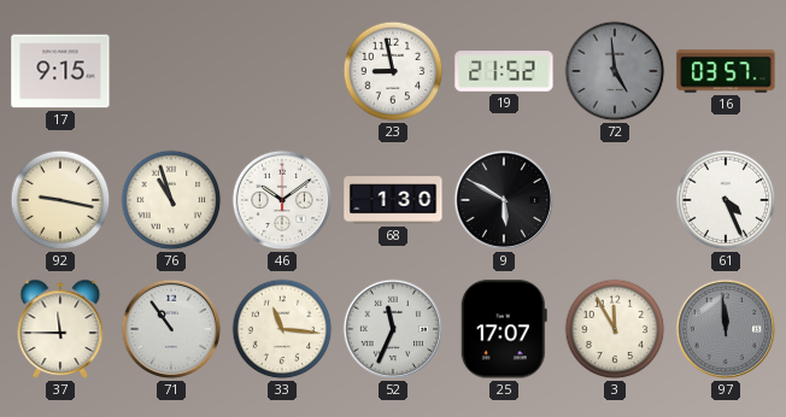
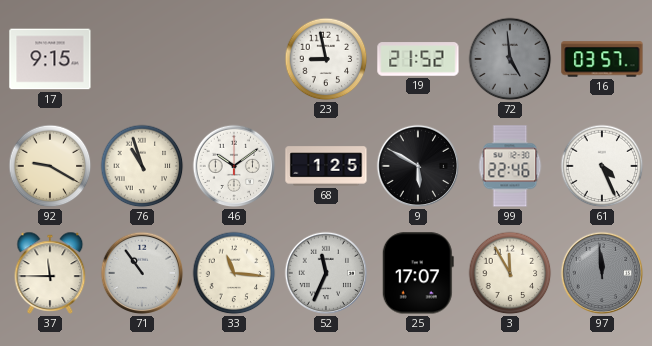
92: 9:17 -> 9:20
68: 1:30 -> 1:25
99: none -> 22:46
